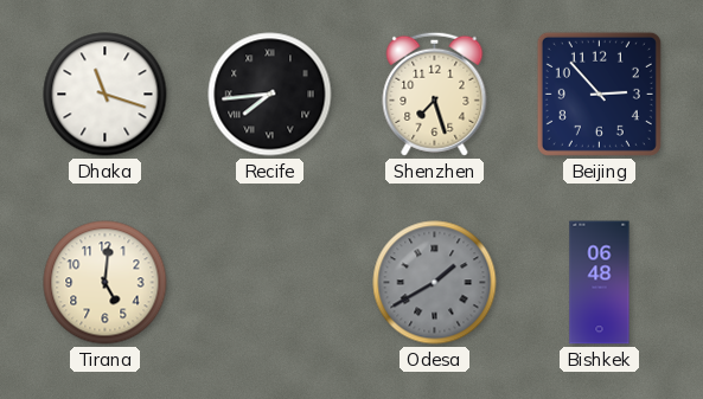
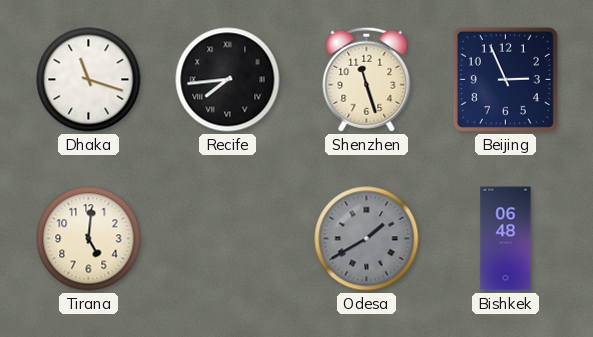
Shenzhen: 7:27 -> 11:27
Beijing: 2:53 -> 2:56
